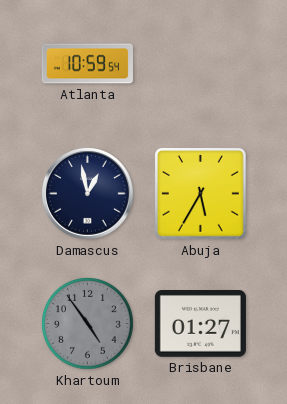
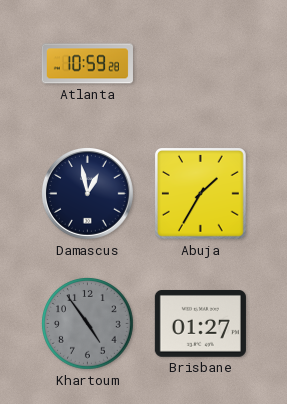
Atlanta: 10:59:54 -> 10:59:28
Abuja: 5:35 -> 1:35
